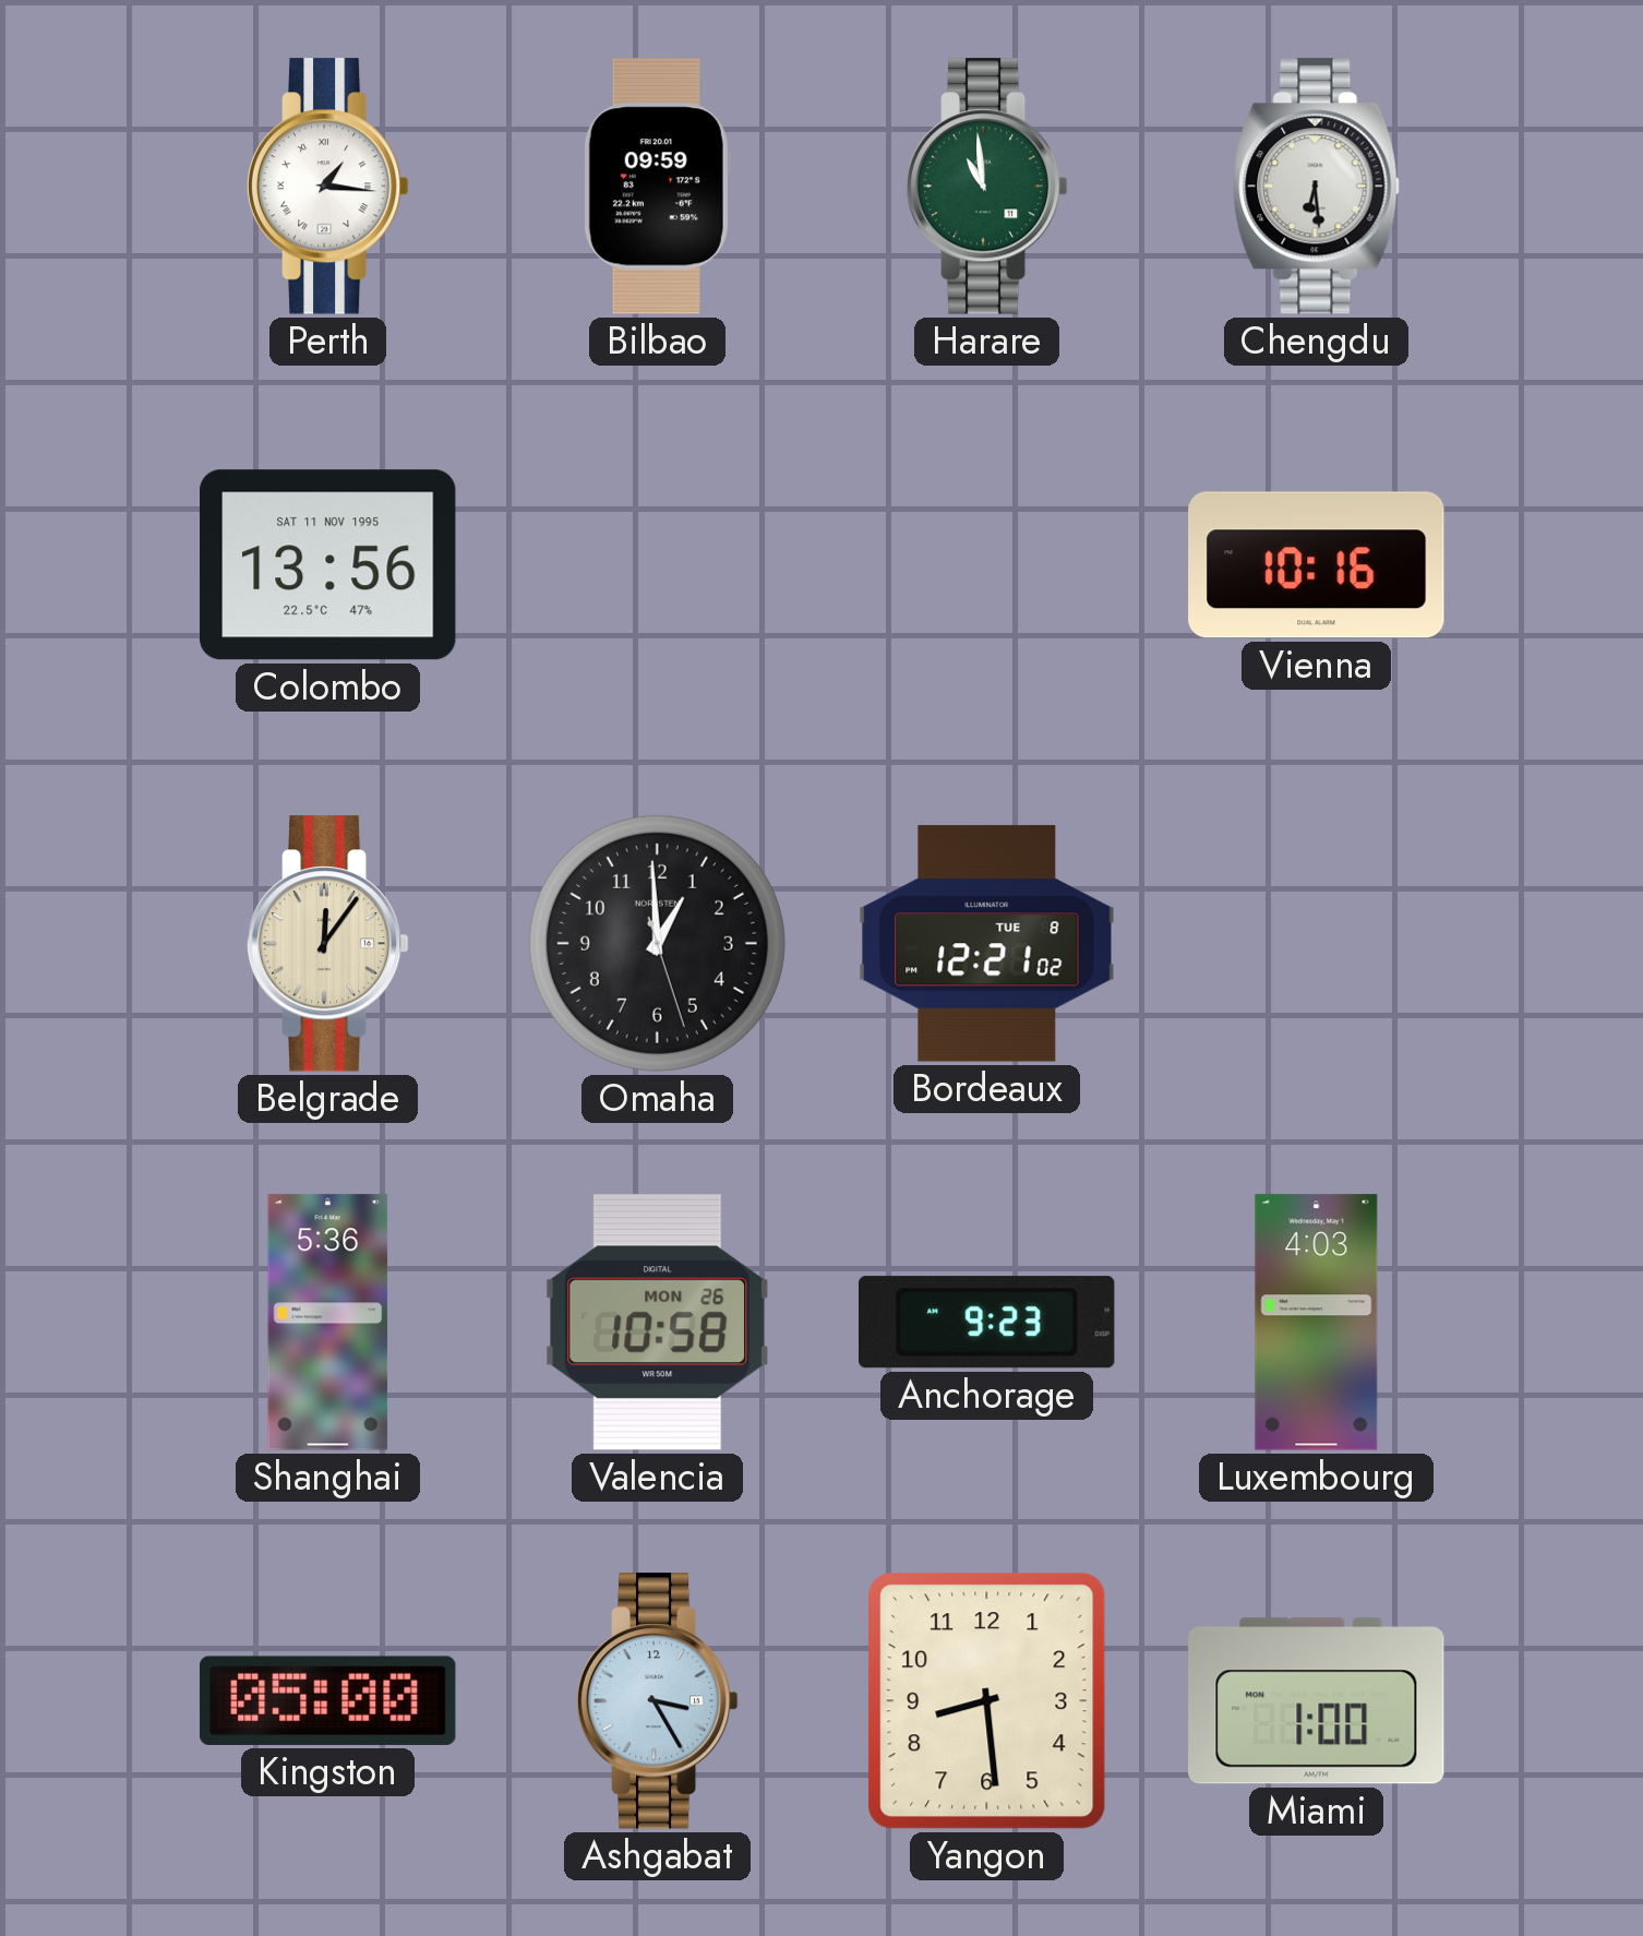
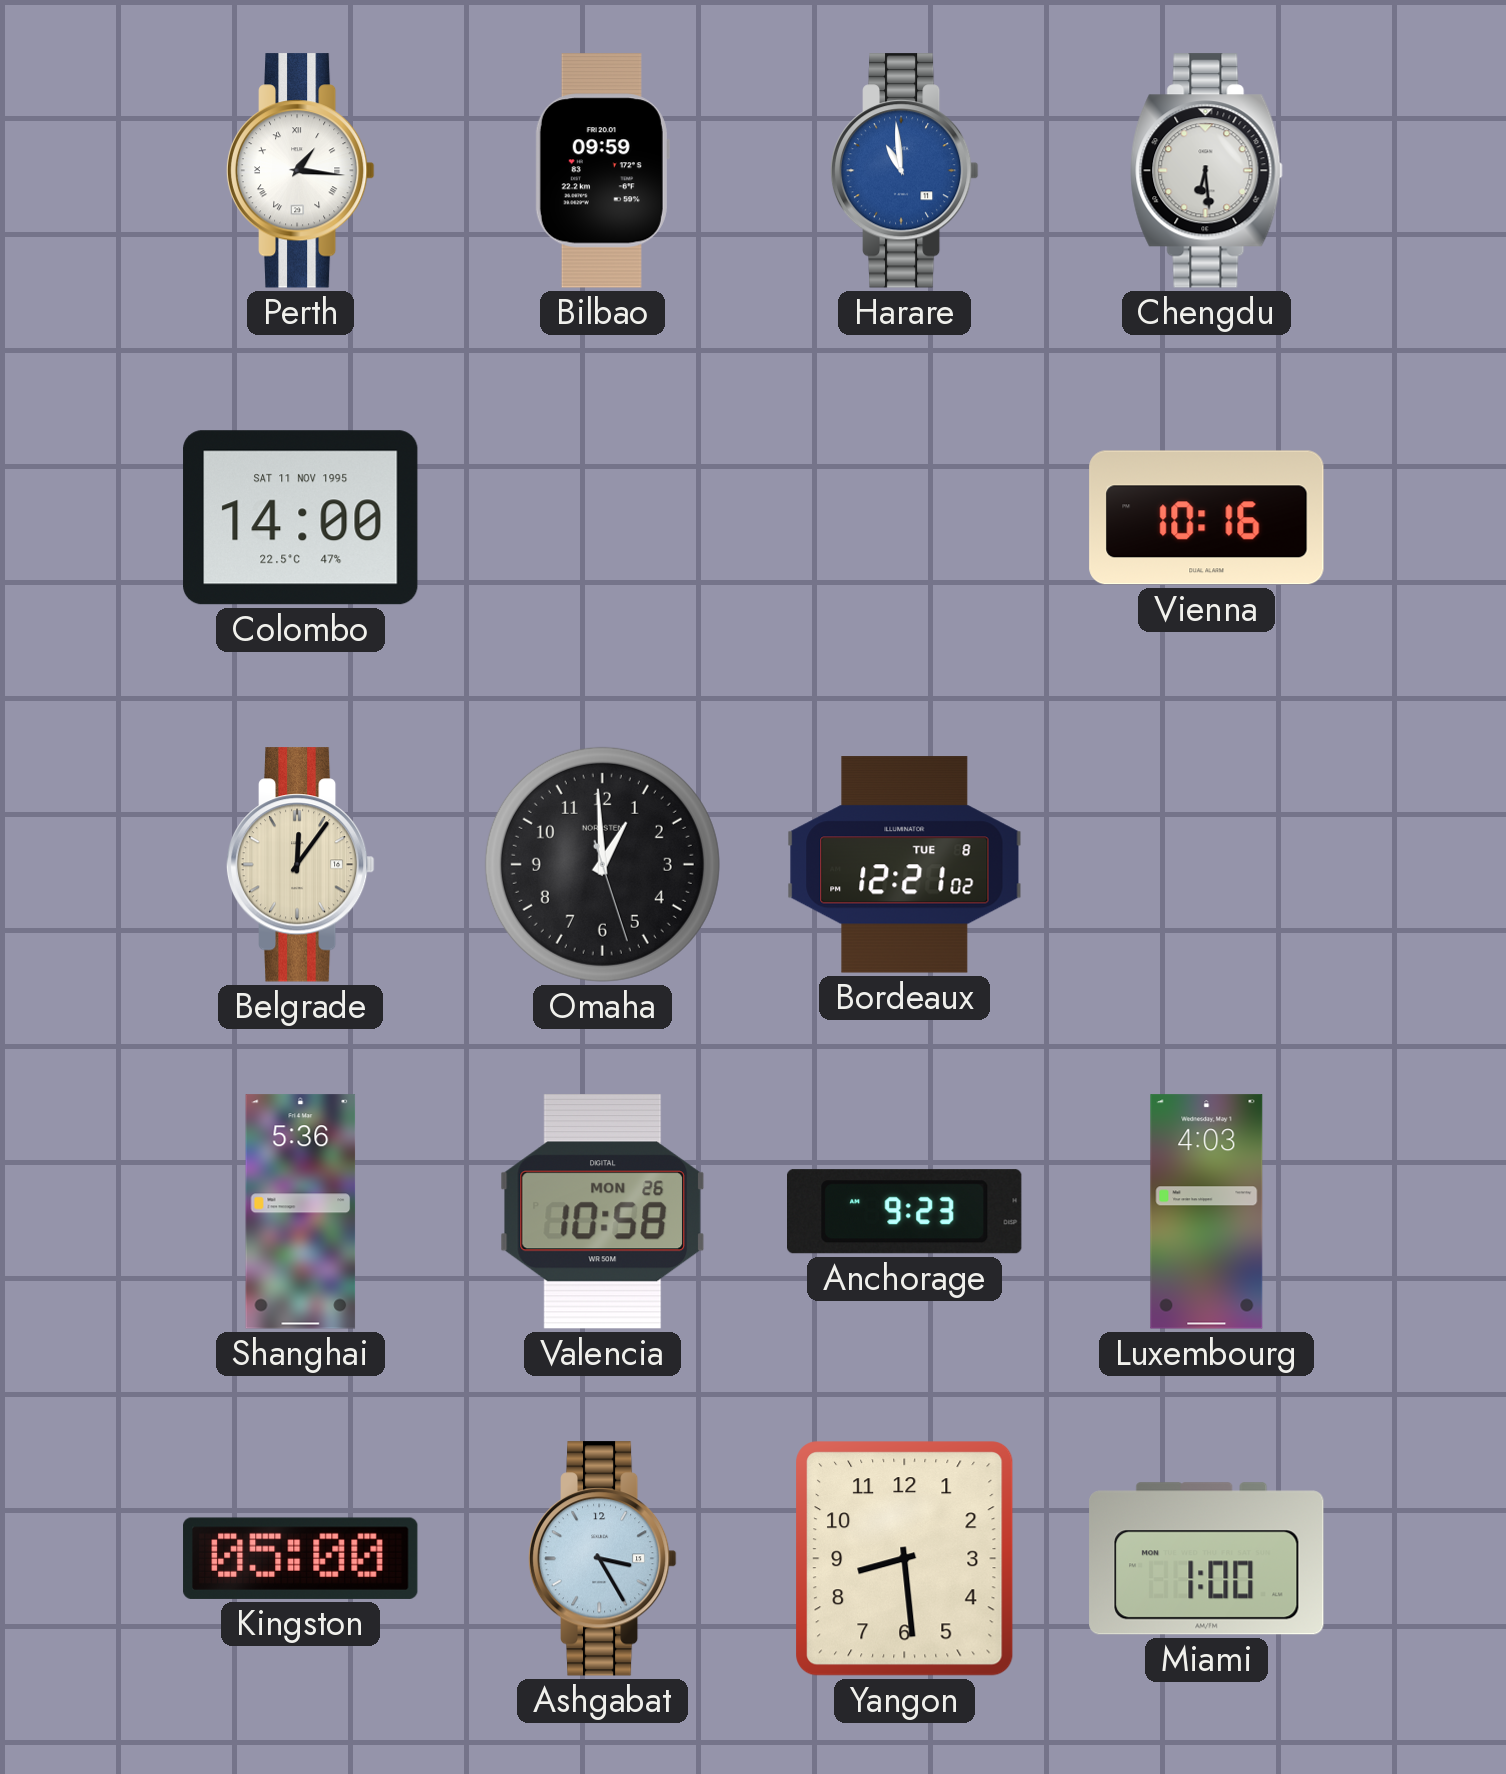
Harare dial: green -> blue
Colombo: 13:56 -> 14:00
